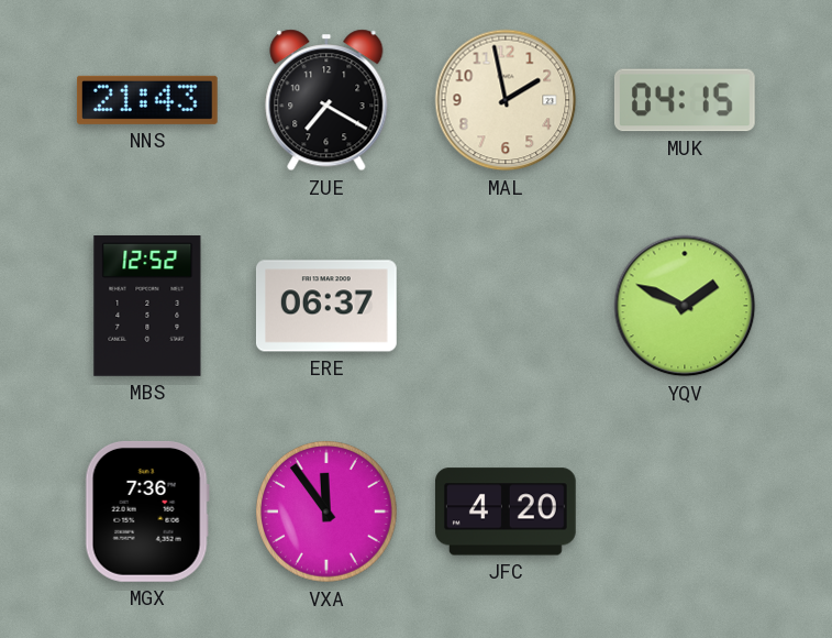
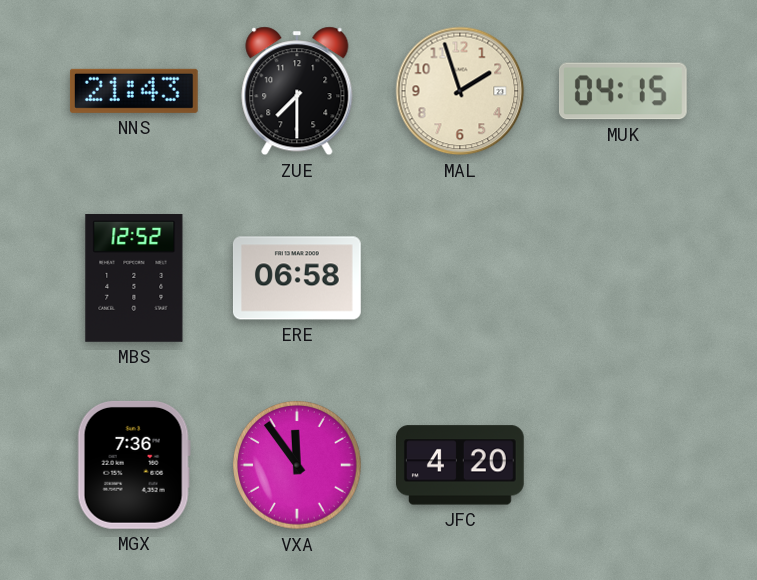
ZUE: 7:20 -> 7:30
MAL: 1:58 -> 1:57
ERE: 06:37 -> 06:58
YQV: 1:49 -> none
